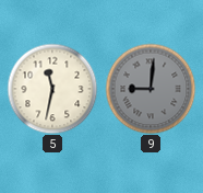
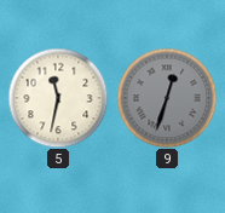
9: 9:01 -> 12:33
